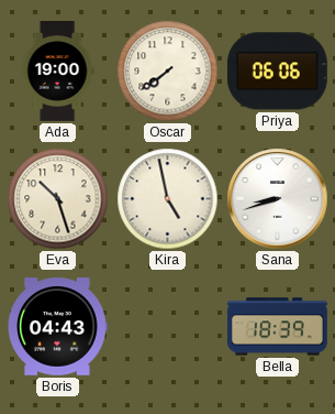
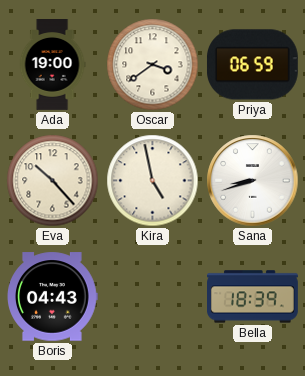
Oscar: 7:39 -> 3:39
Priya: 06:06 -> 06:59
Eva: 10:27 -> 10:23
